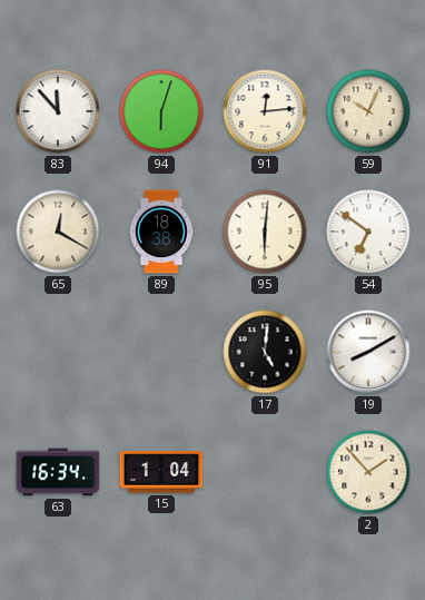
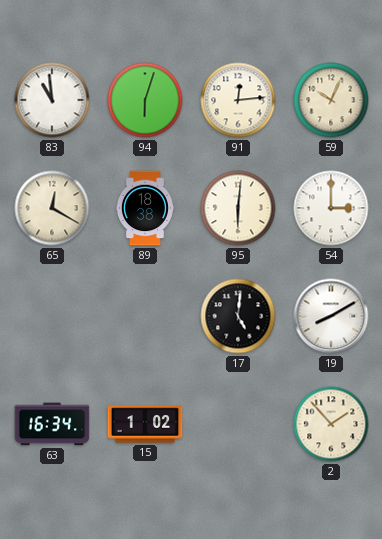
83: 11:53 -> 10:59
54: 6:51 -> 3:00
15: 1:04 -> 1:02
